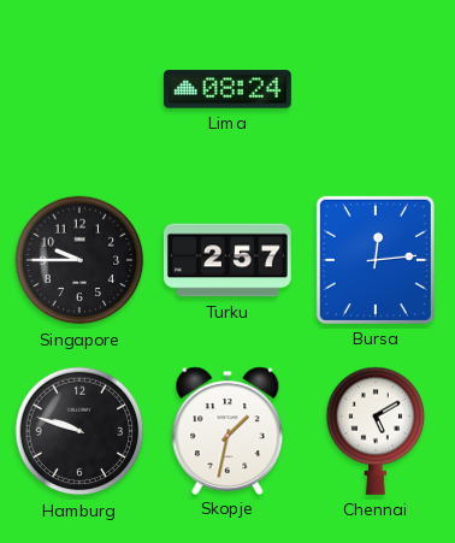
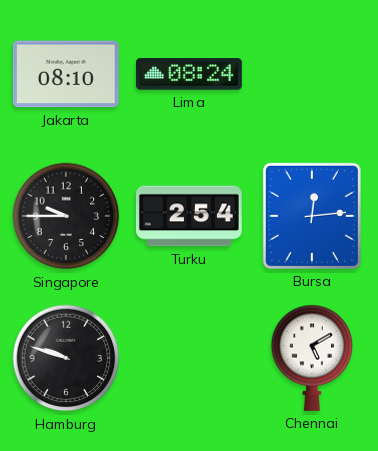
Jakarta: none -> 08:10
Turku: 2:57 -> 2:54
Skopje: 1:32 -> none
